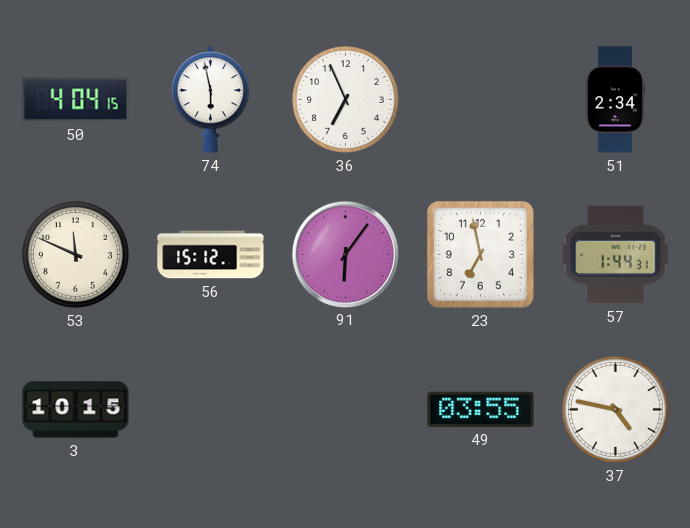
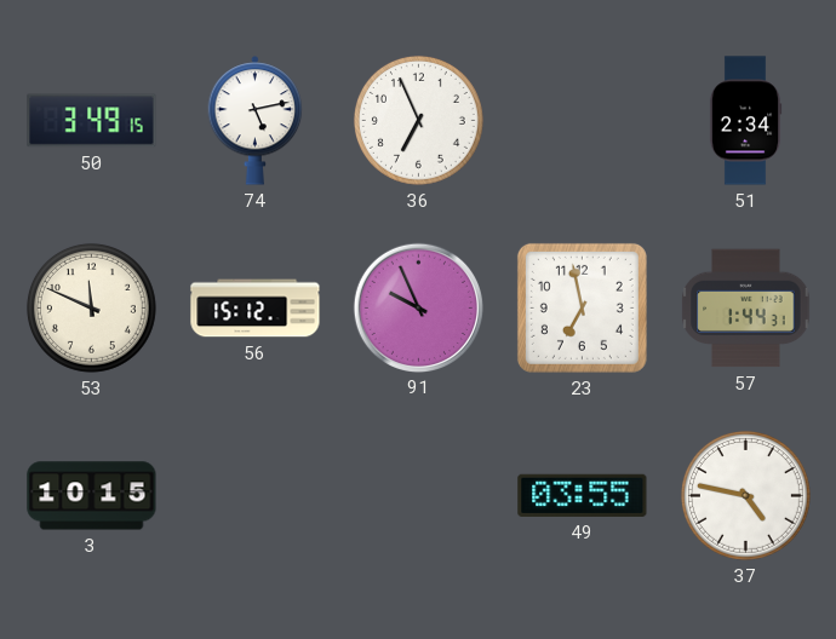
50: 4:04 -> 3:49
74: 5:58 -> 5:13
91: 6:06 -> 9:56
